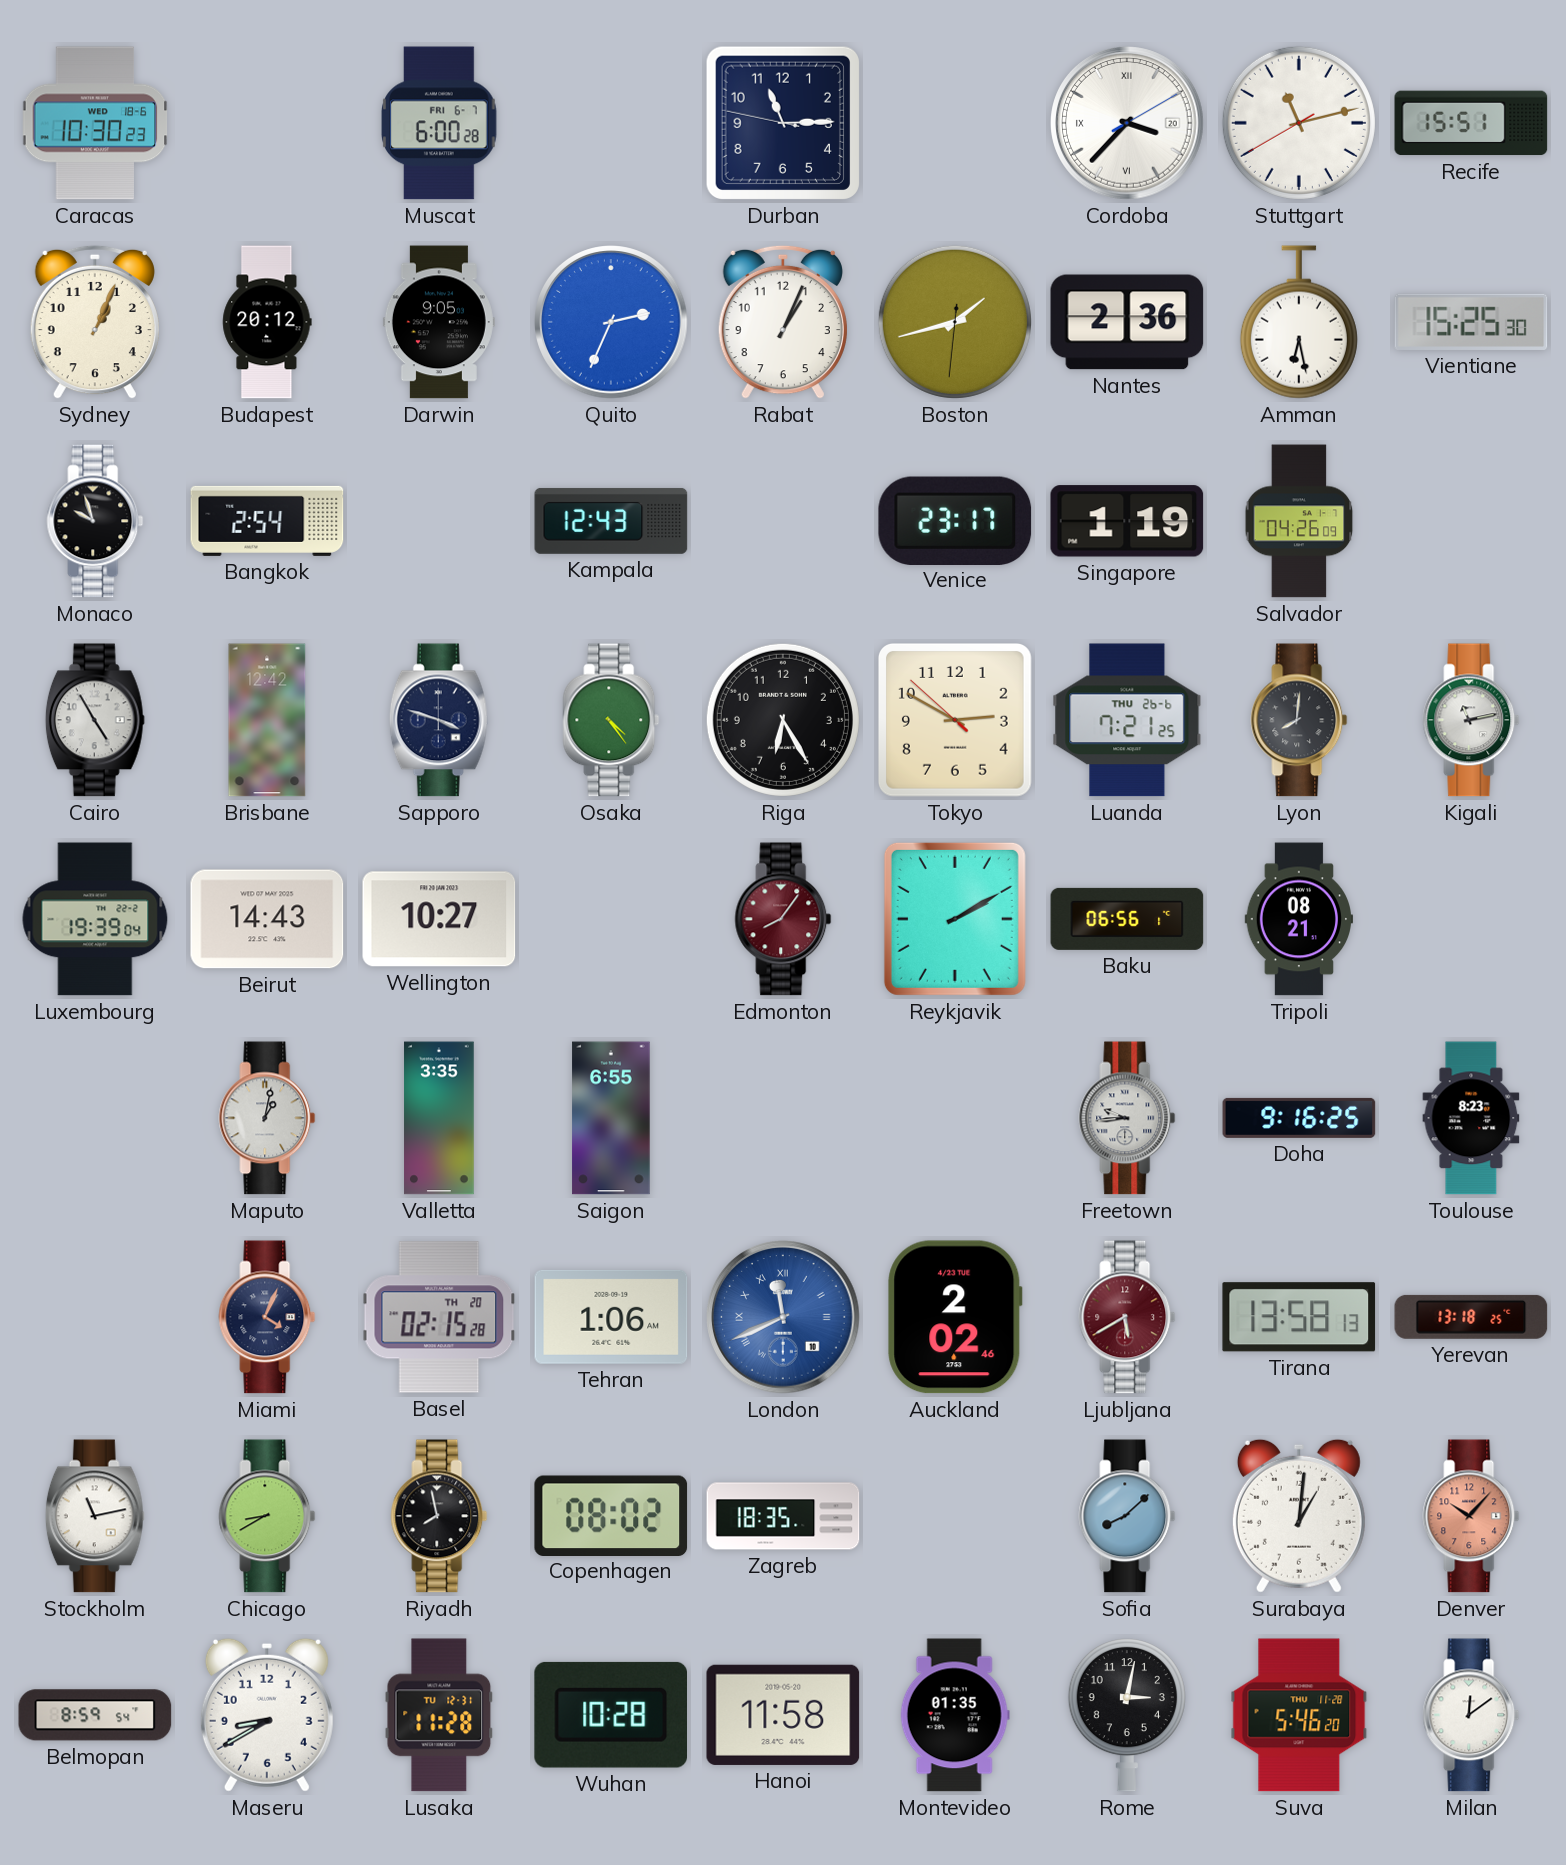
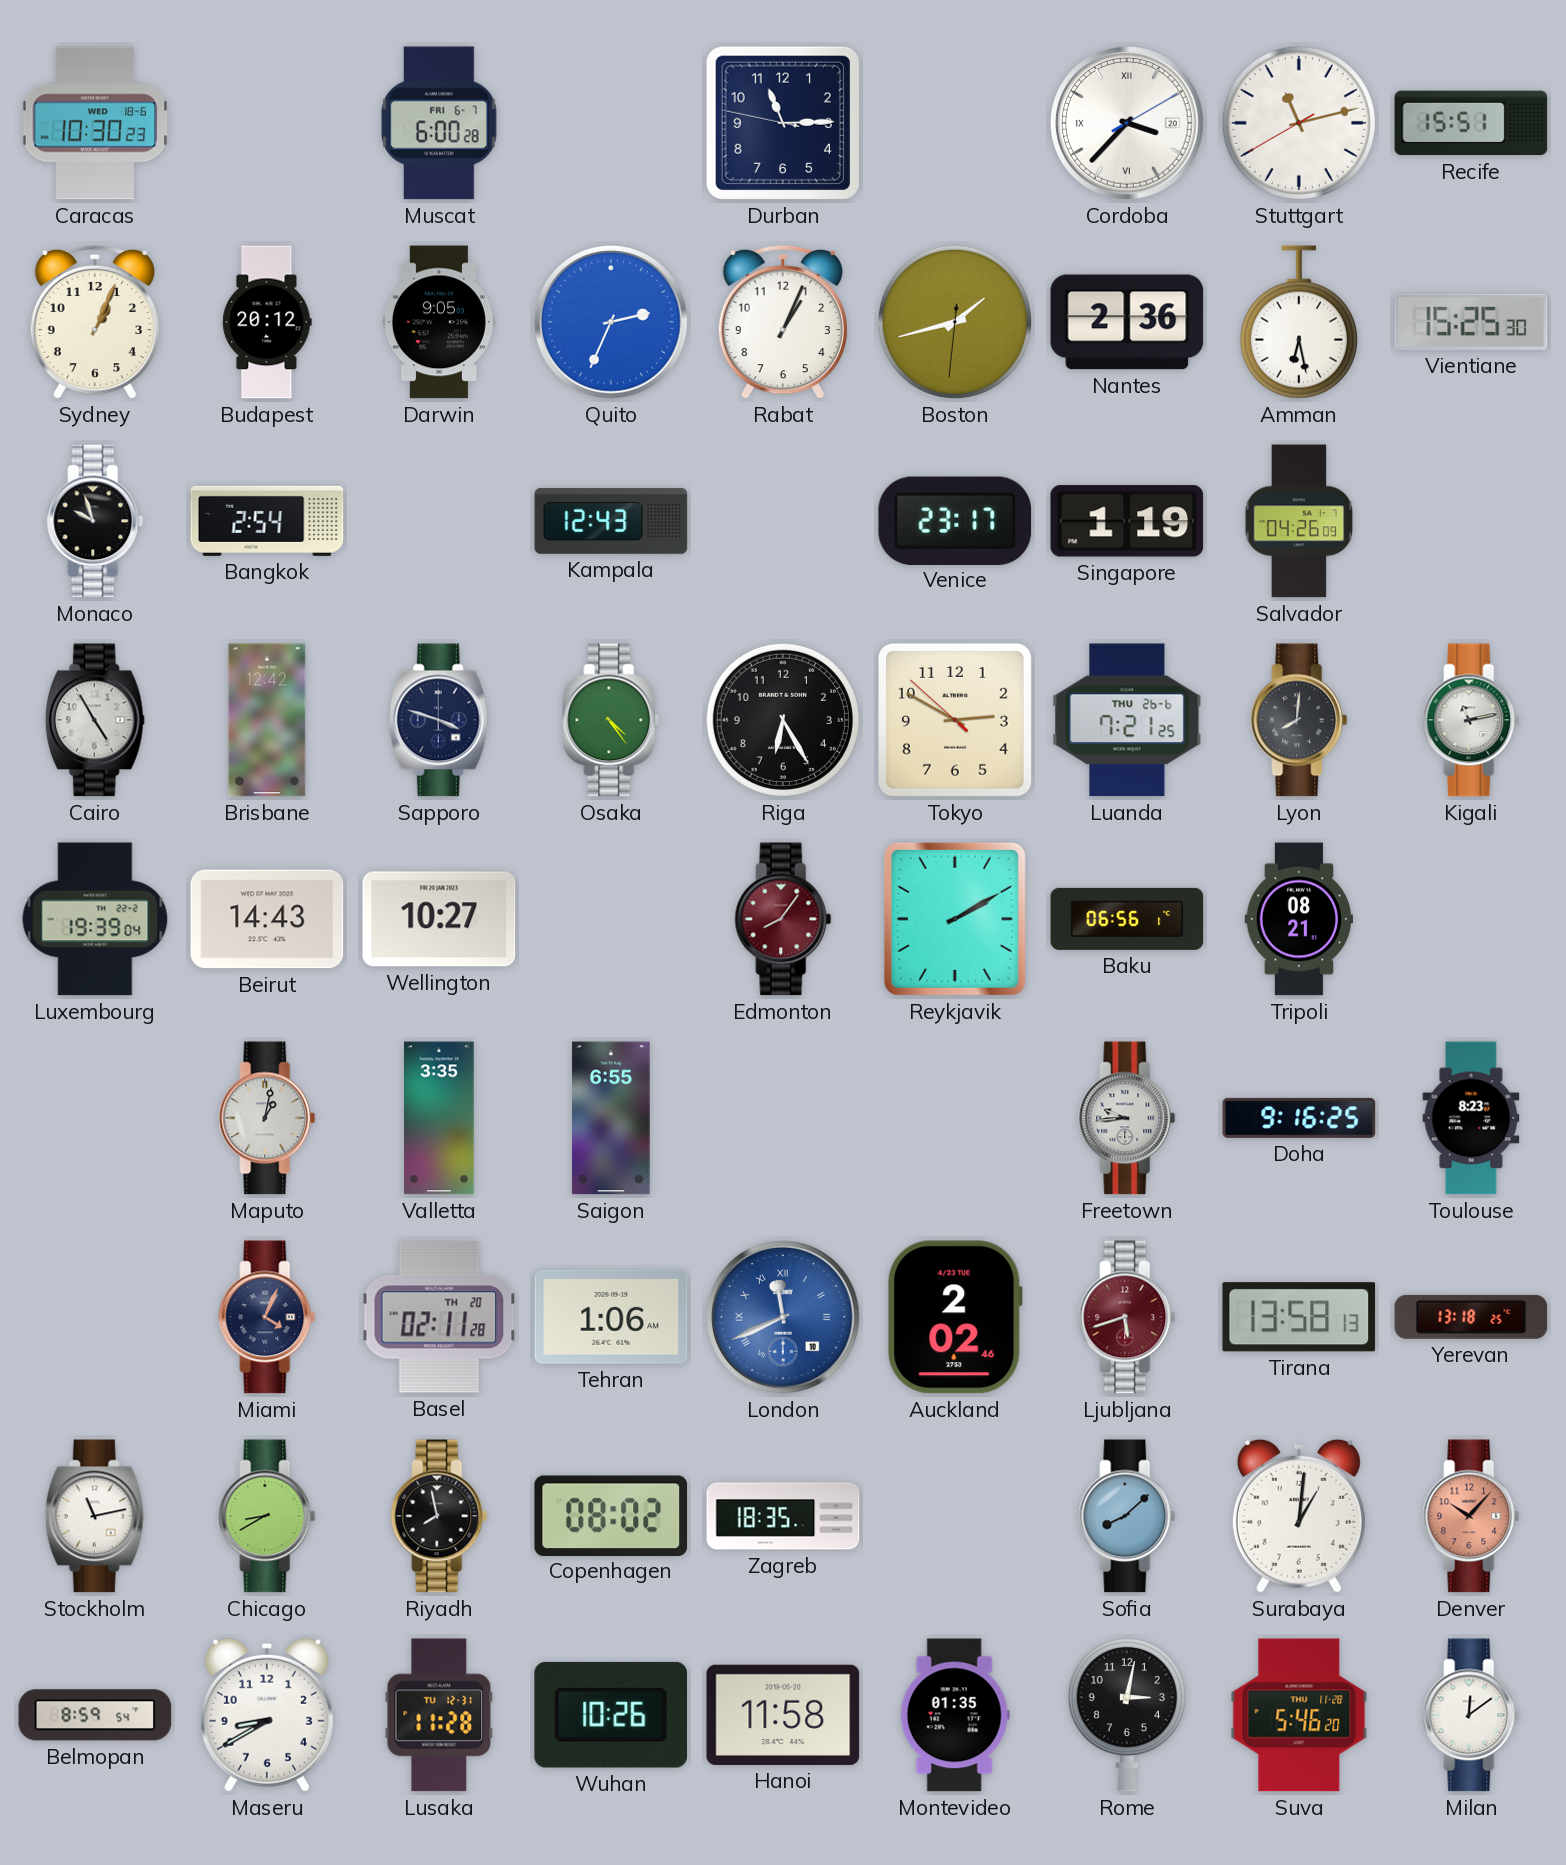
Basel: 02:15 -> 02:11
Ljubljana: 5:40 -> 5:42
Wuhan: 10:28 -> 10:26
